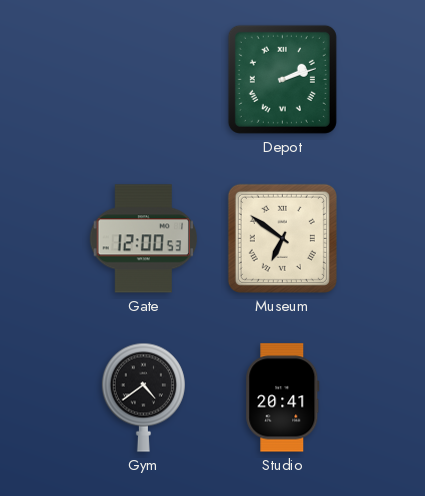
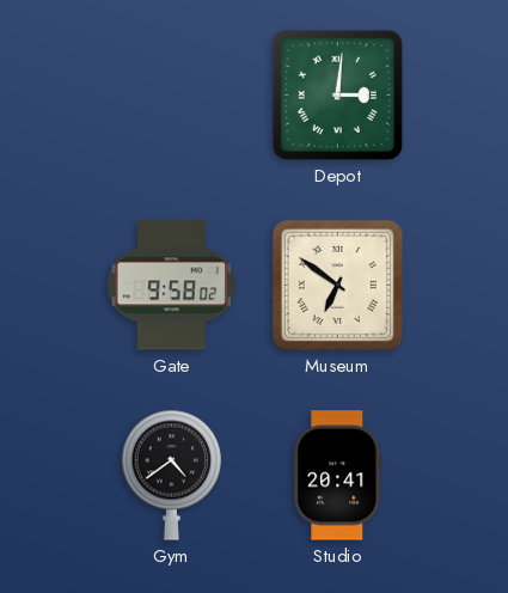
Depot: 2:12 -> 3:01
Gate: 12:00 -> 9:58
